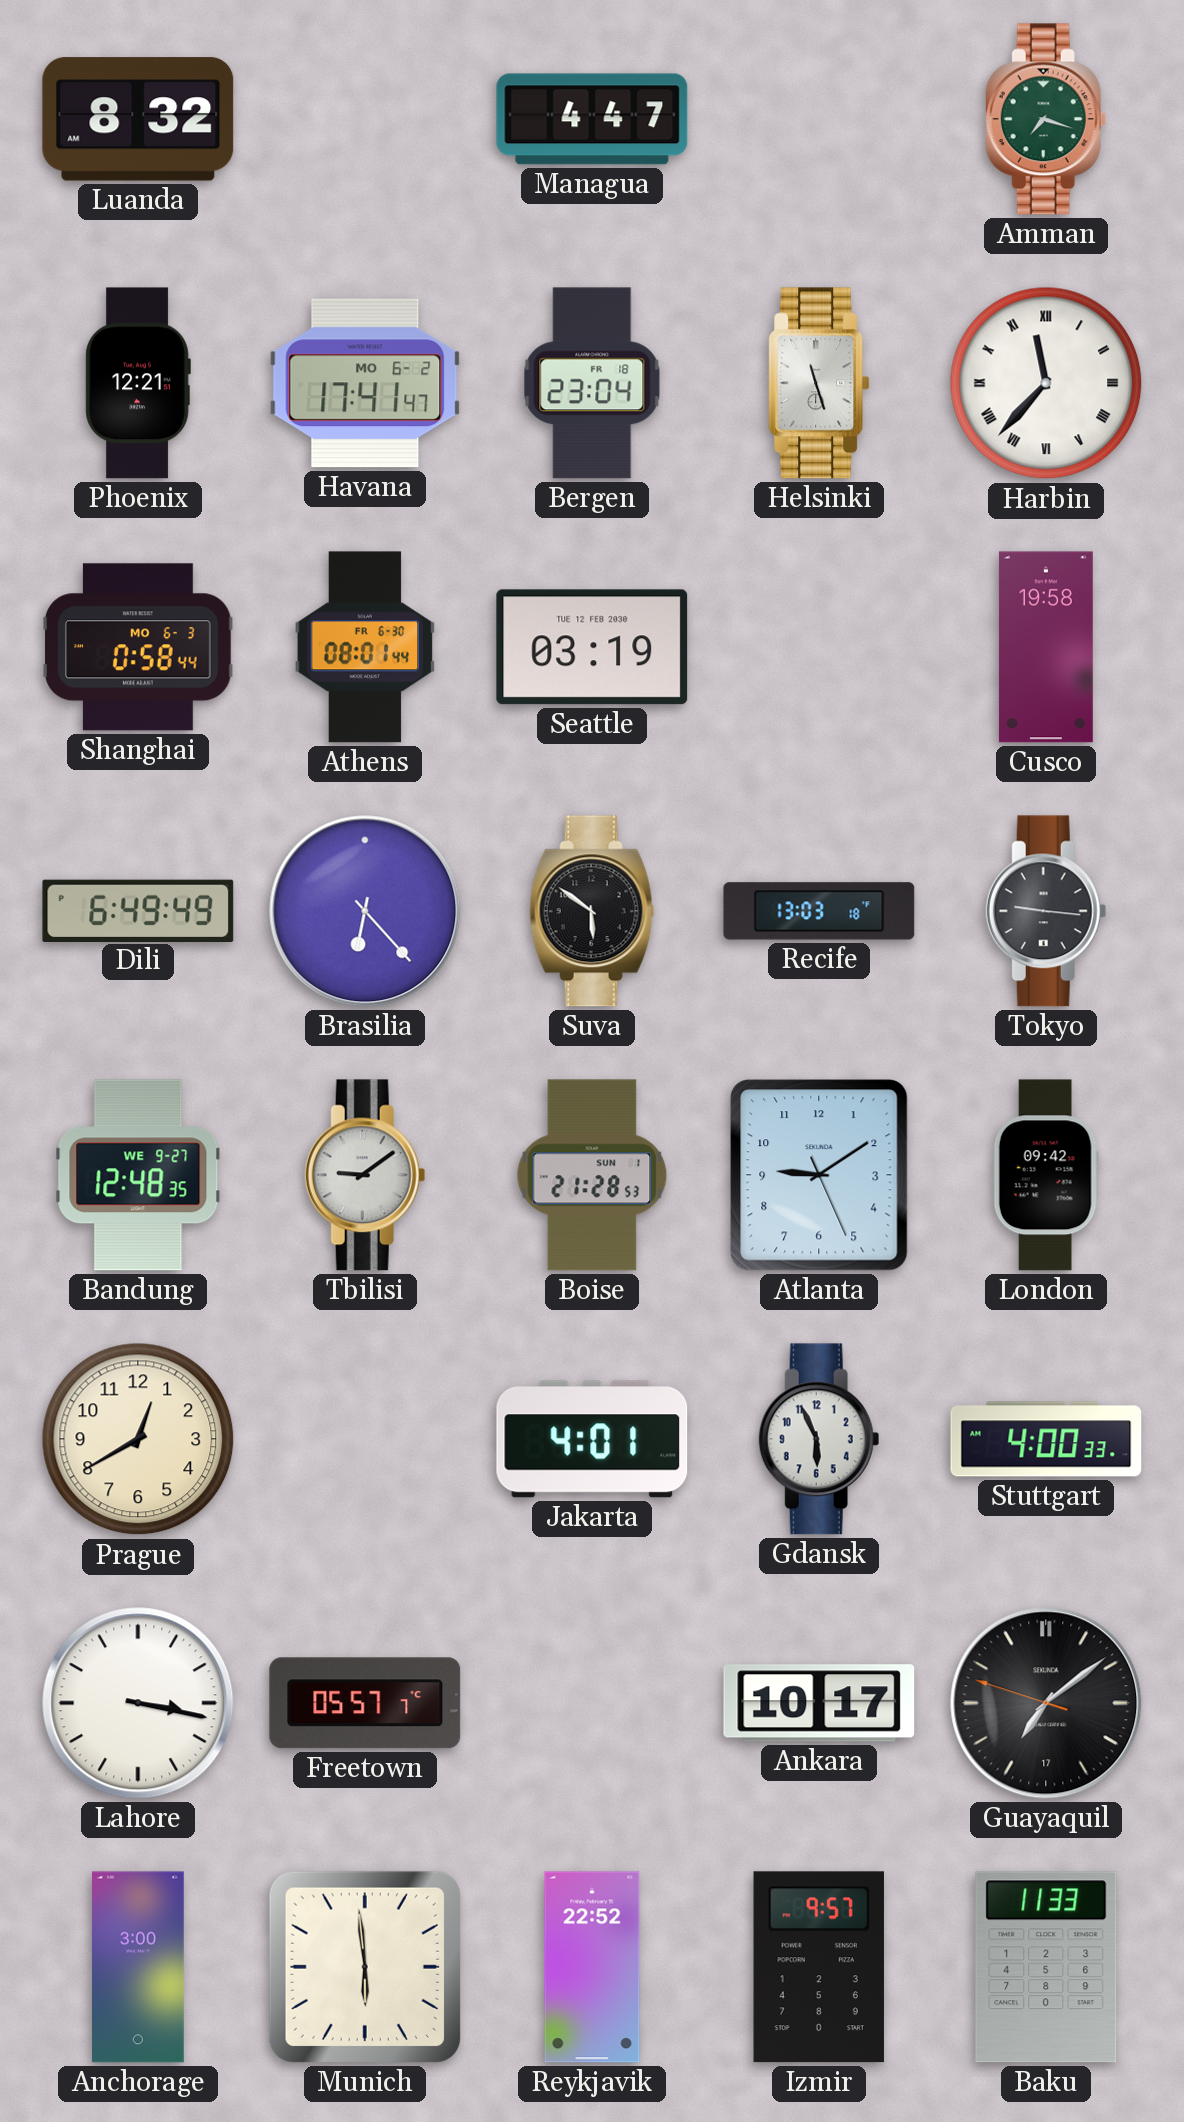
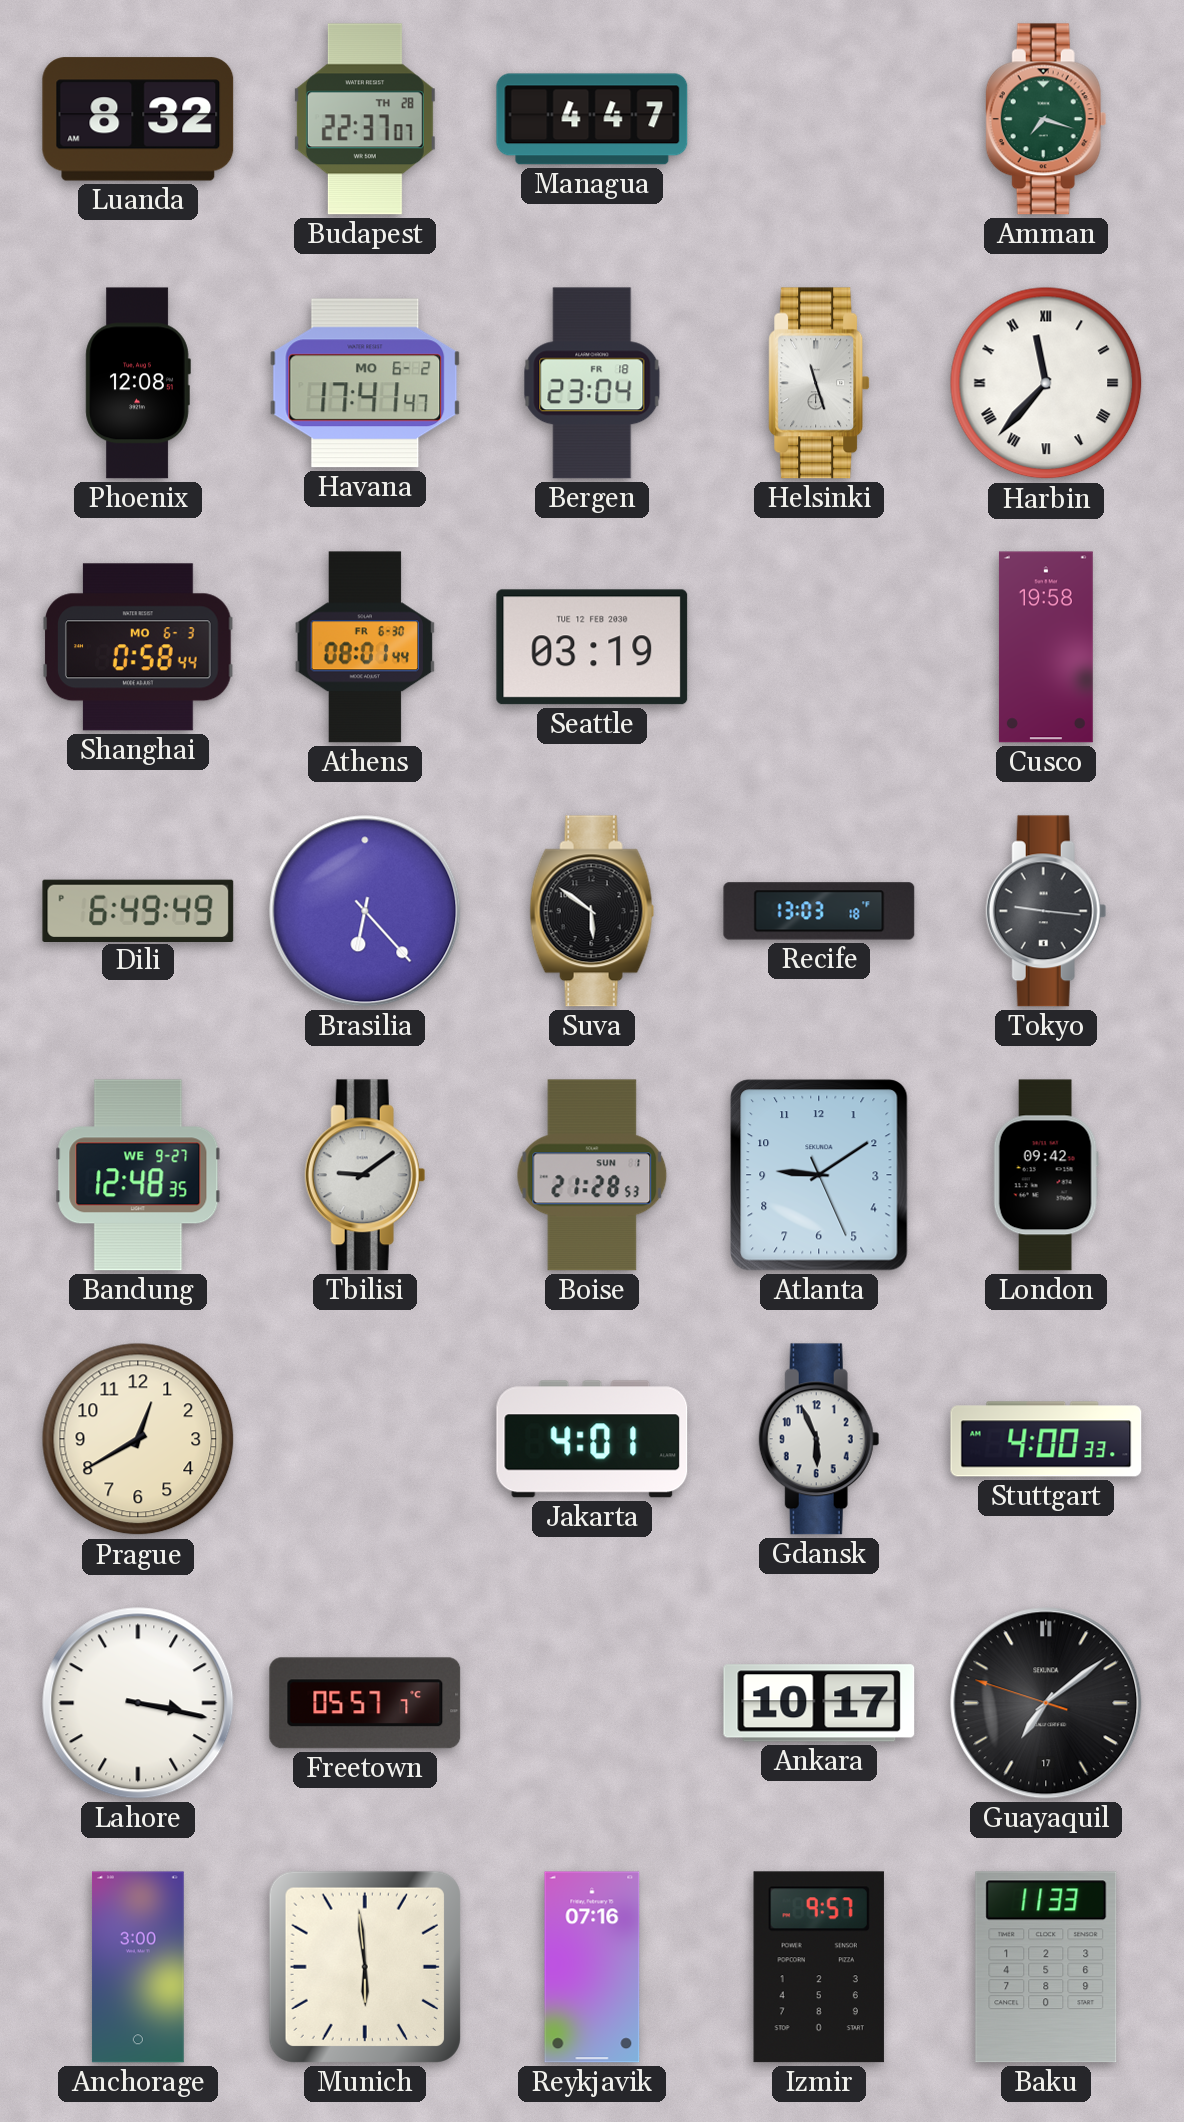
Budapest: none -> 22:37
Phoenix: 12:21 -> 12:08
Reykjavik: 22:52 -> 07:16
